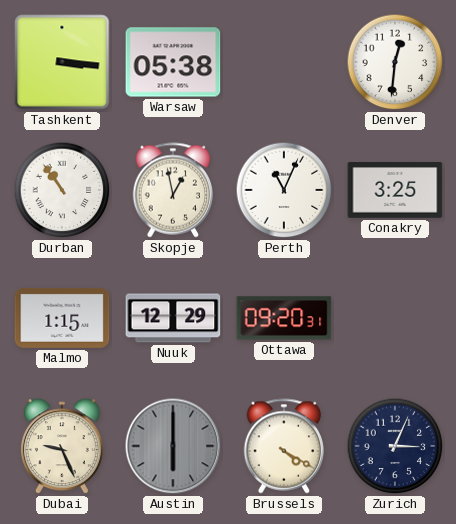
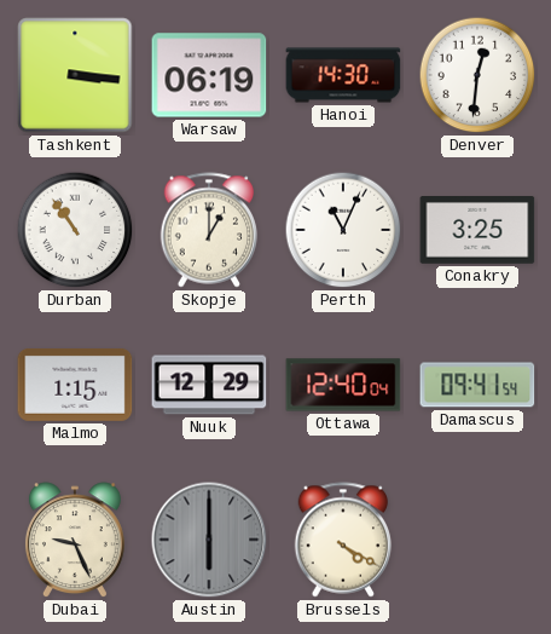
Warsaw: 05:38 -> 06:19
Hanoi: none -> 14:30
Skopje: 12:58 -> 1:00
Ottawa: 09:20 -> 12:40
Damascus: none -> 09:41
Zurich: 3:04 -> none
